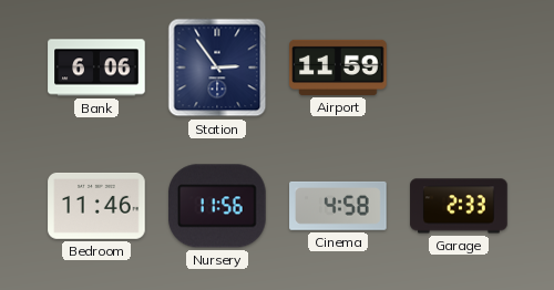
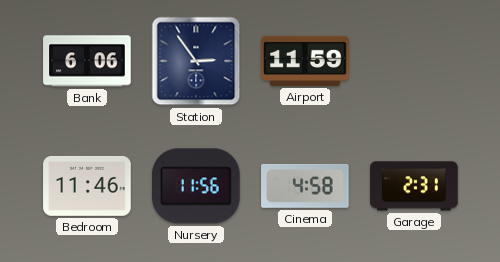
Garage: 2:33 -> 2:31
